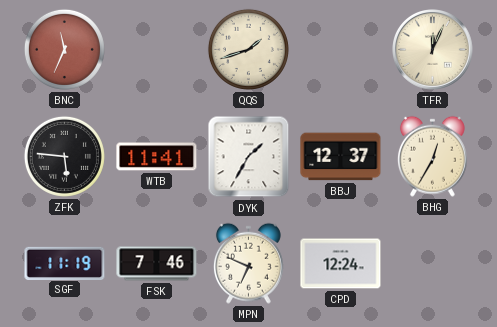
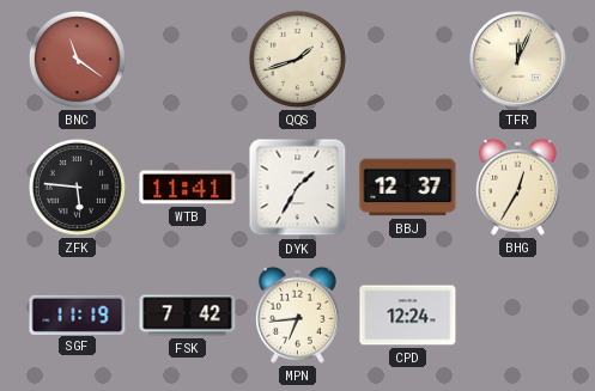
BNC: 11:34 -> 11:21
FSK: 7:46 -> 7:42
MPN: 6:49 -> 6:44
